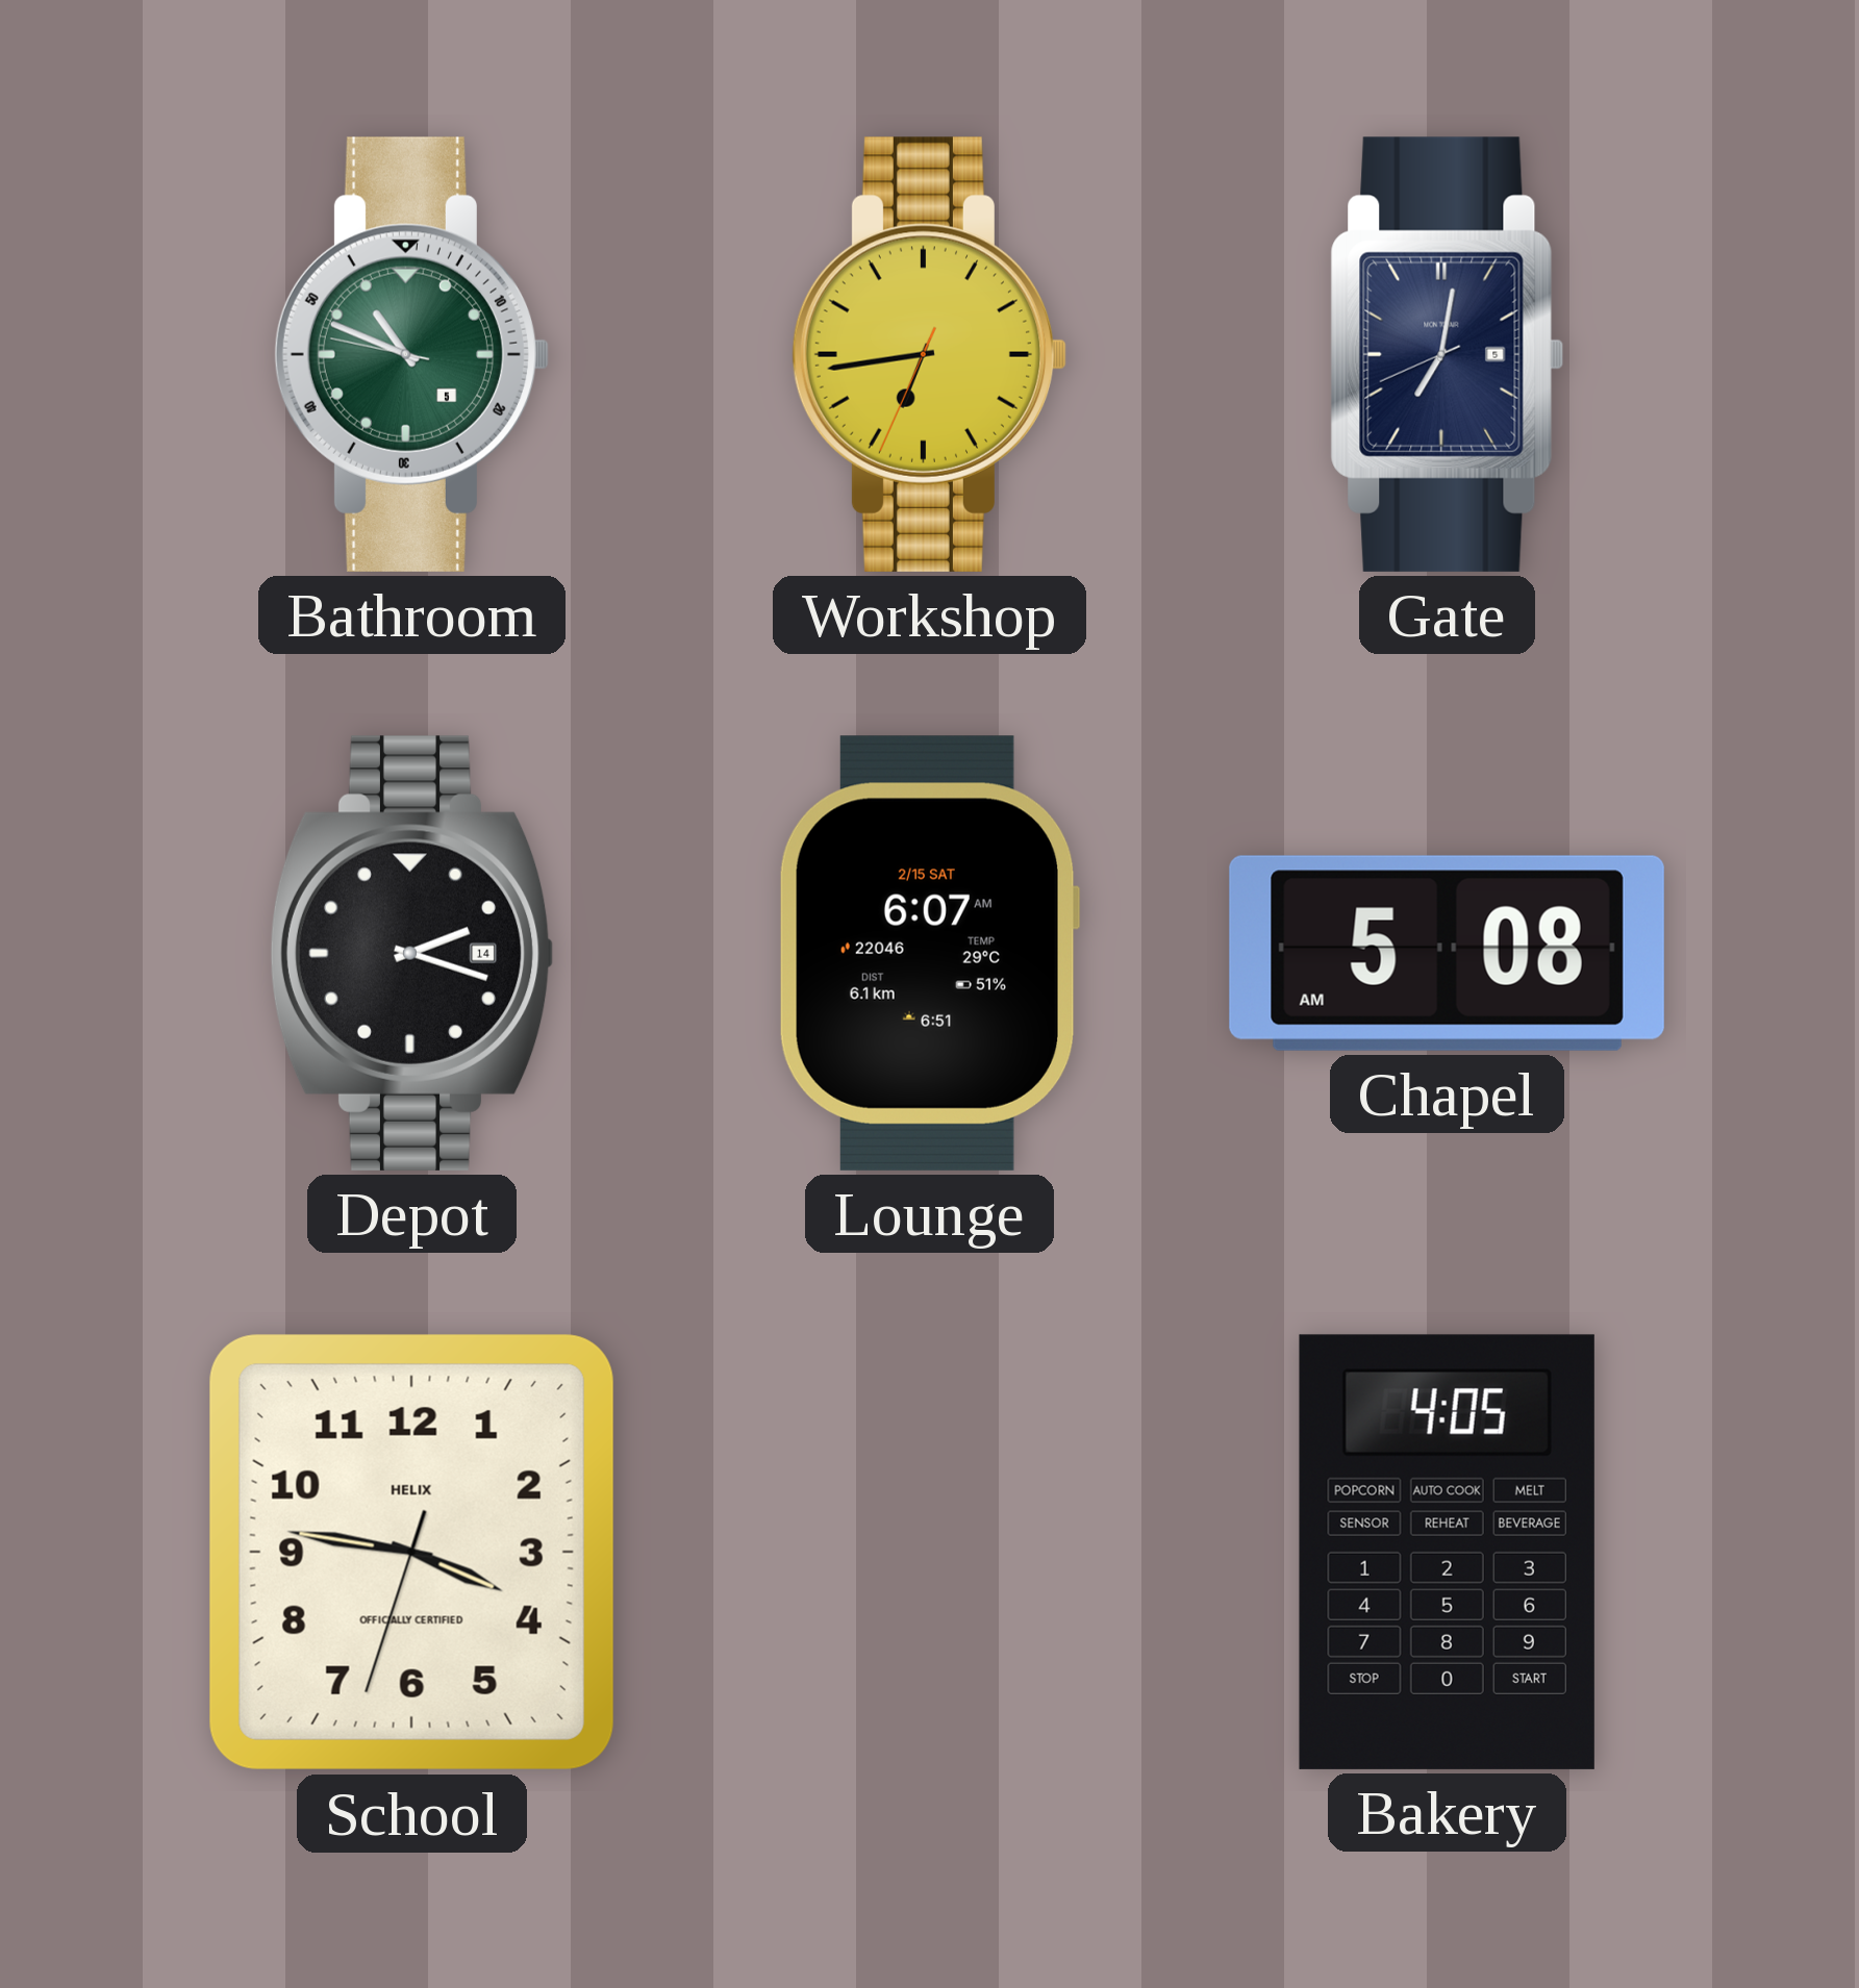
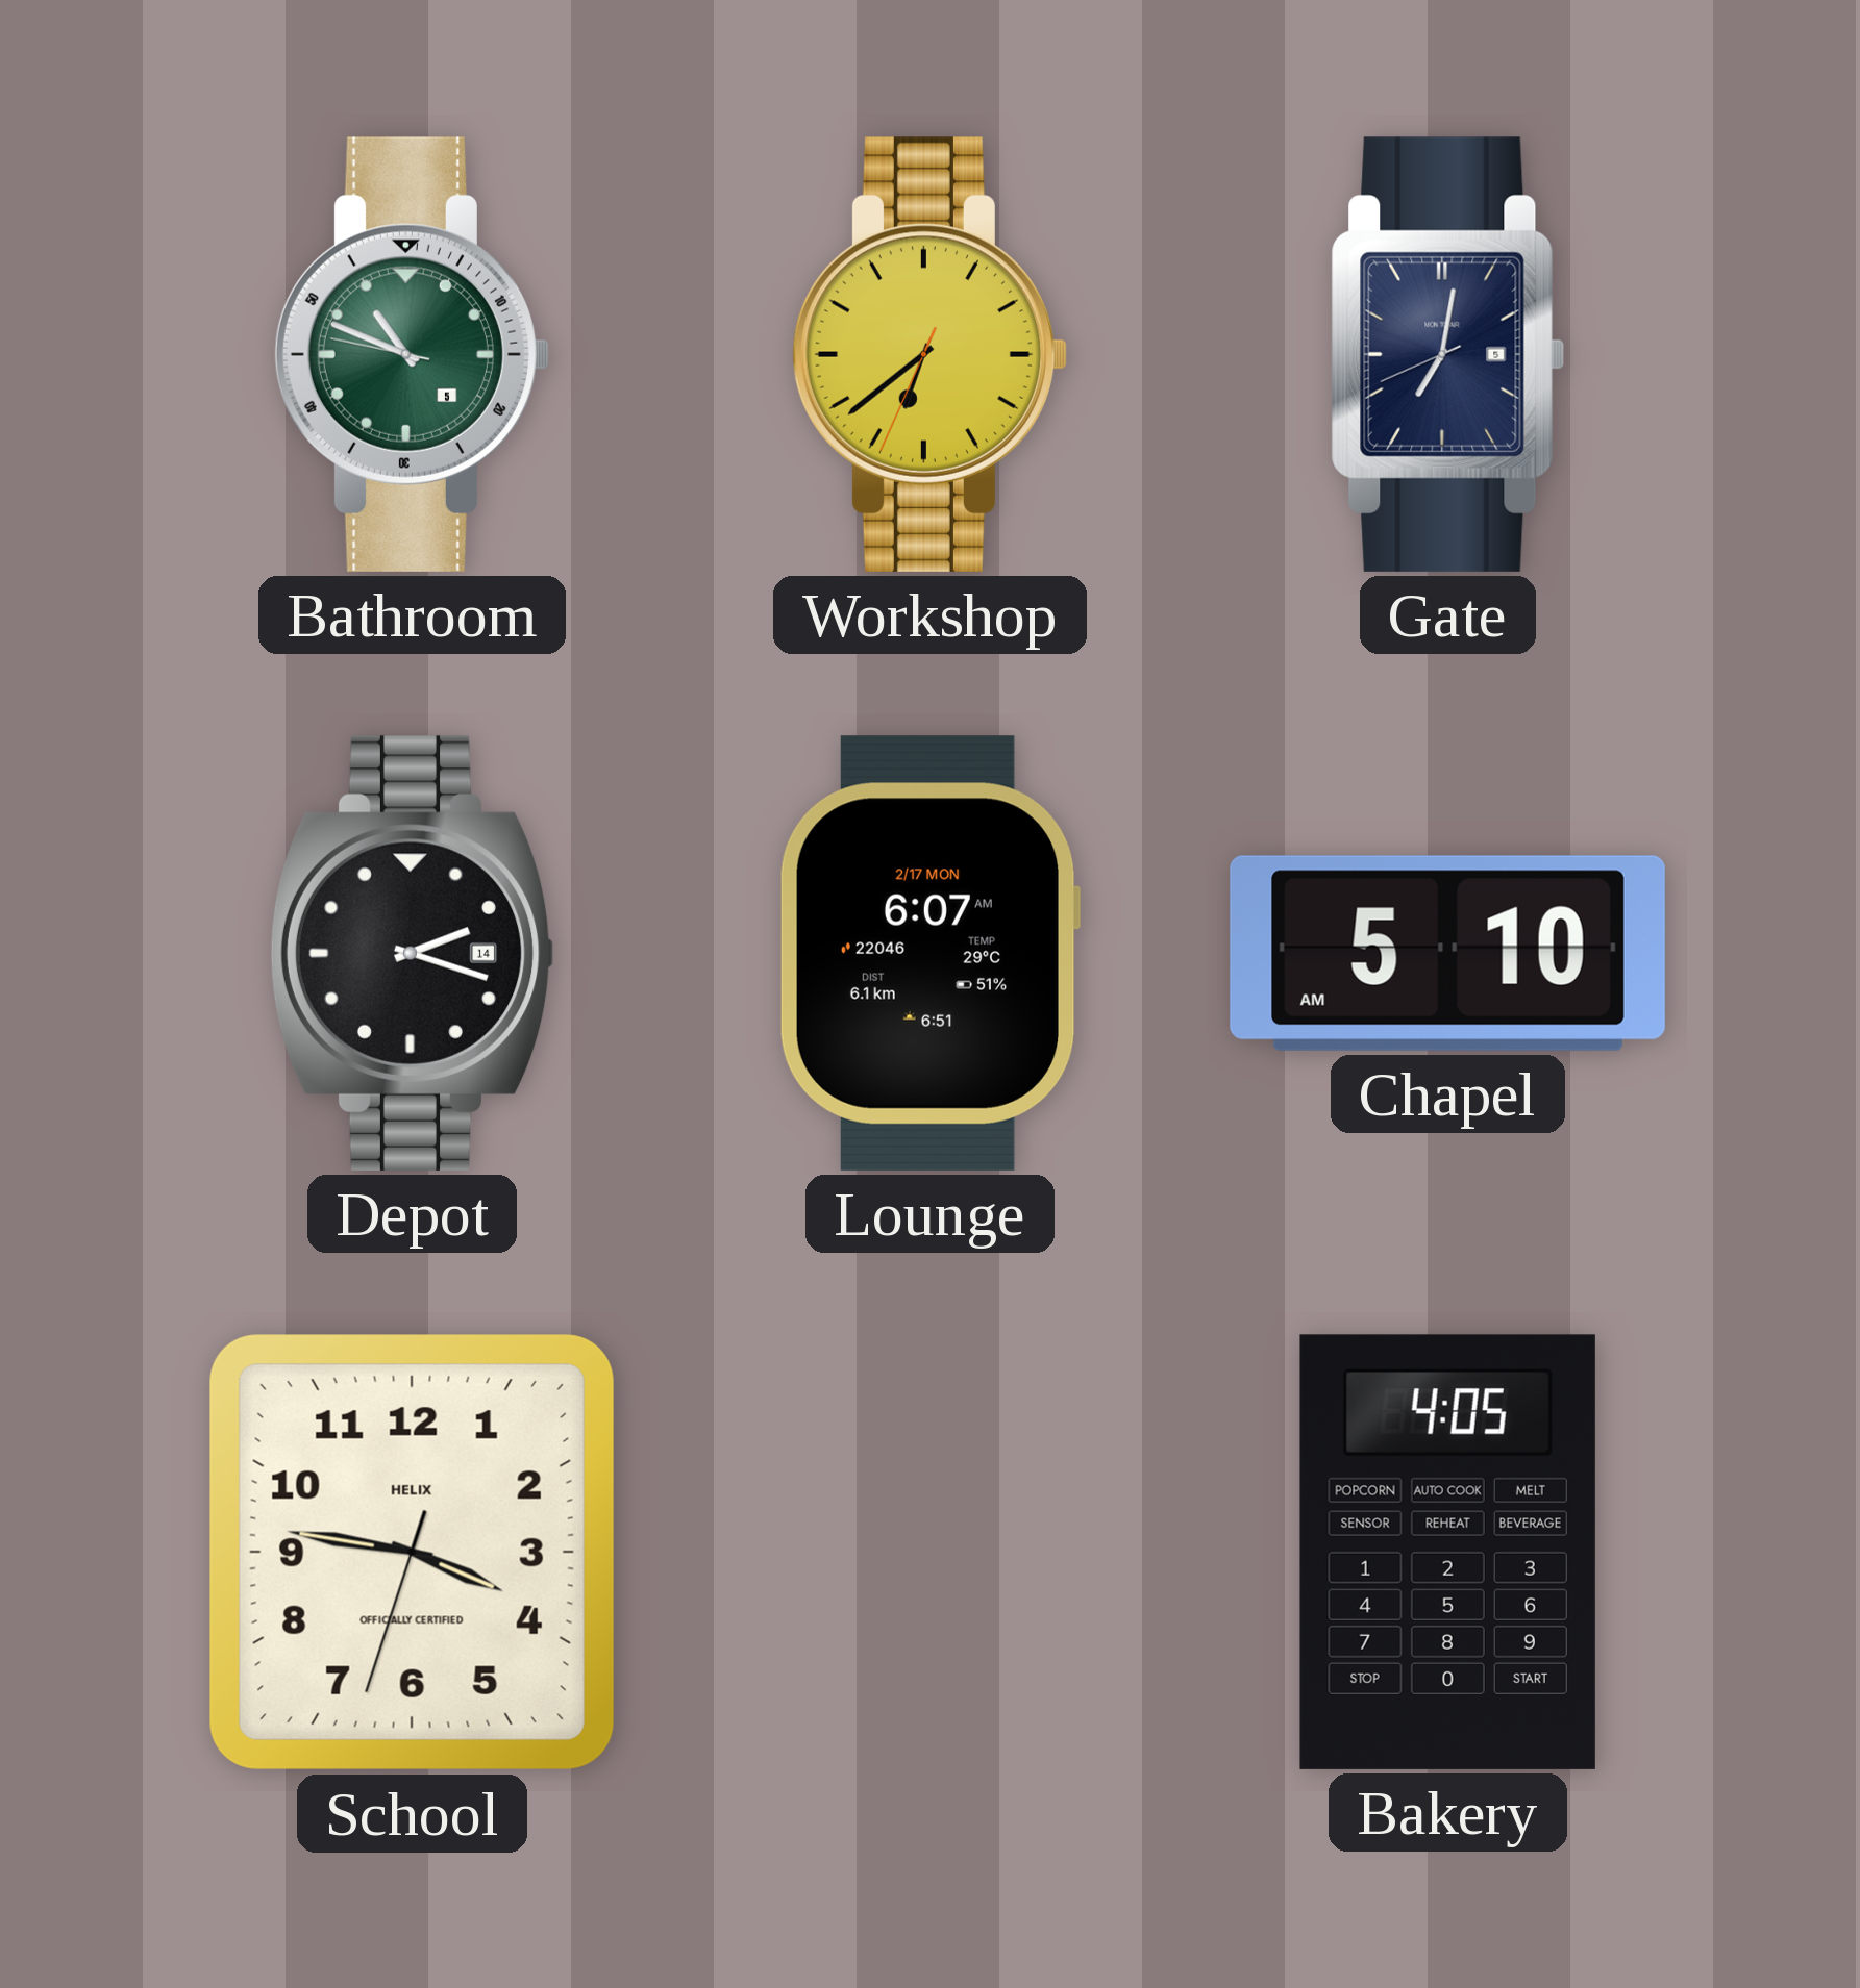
Workshop: 6:43 -> 6:38
Lounge date: 2/15 SAT -> 2/17 MON
Chapel: 5:08 -> 5:10
